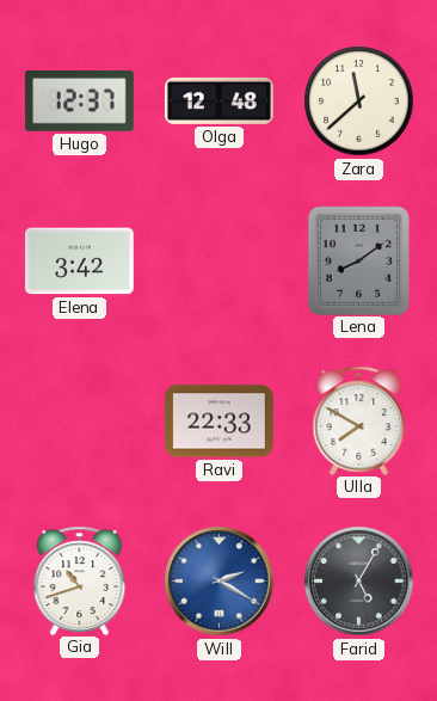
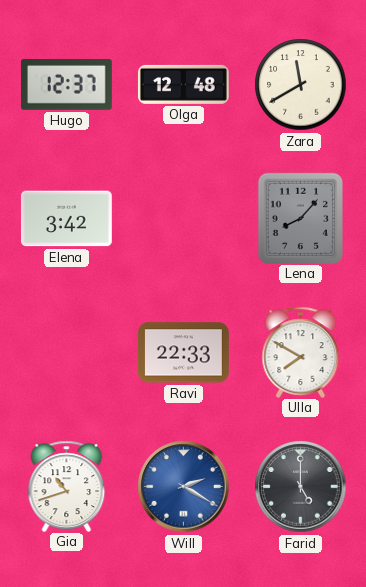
Zara: 11:38 -> 11:40
Lena: 8:09 -> 8:07
Farid: 5:05 -> 5:00
